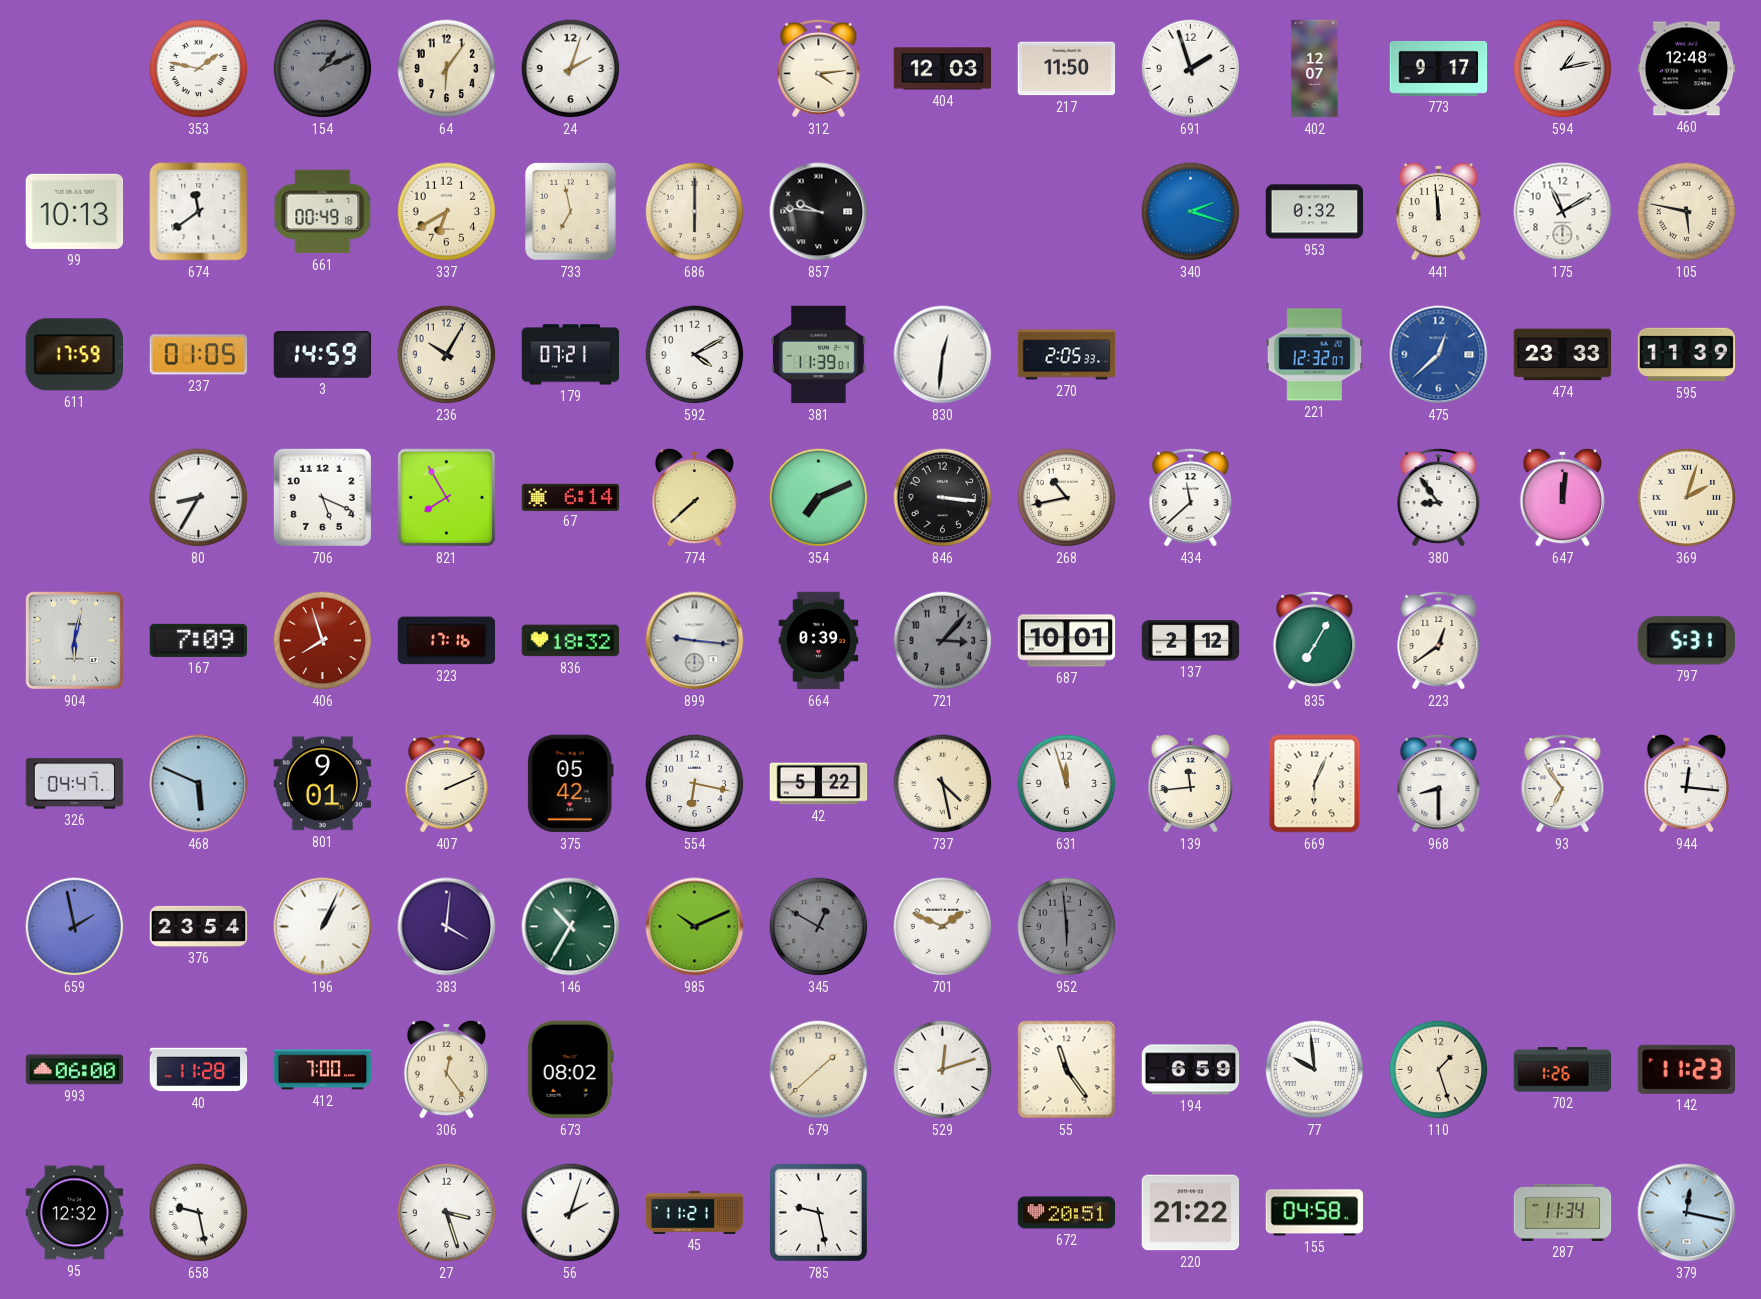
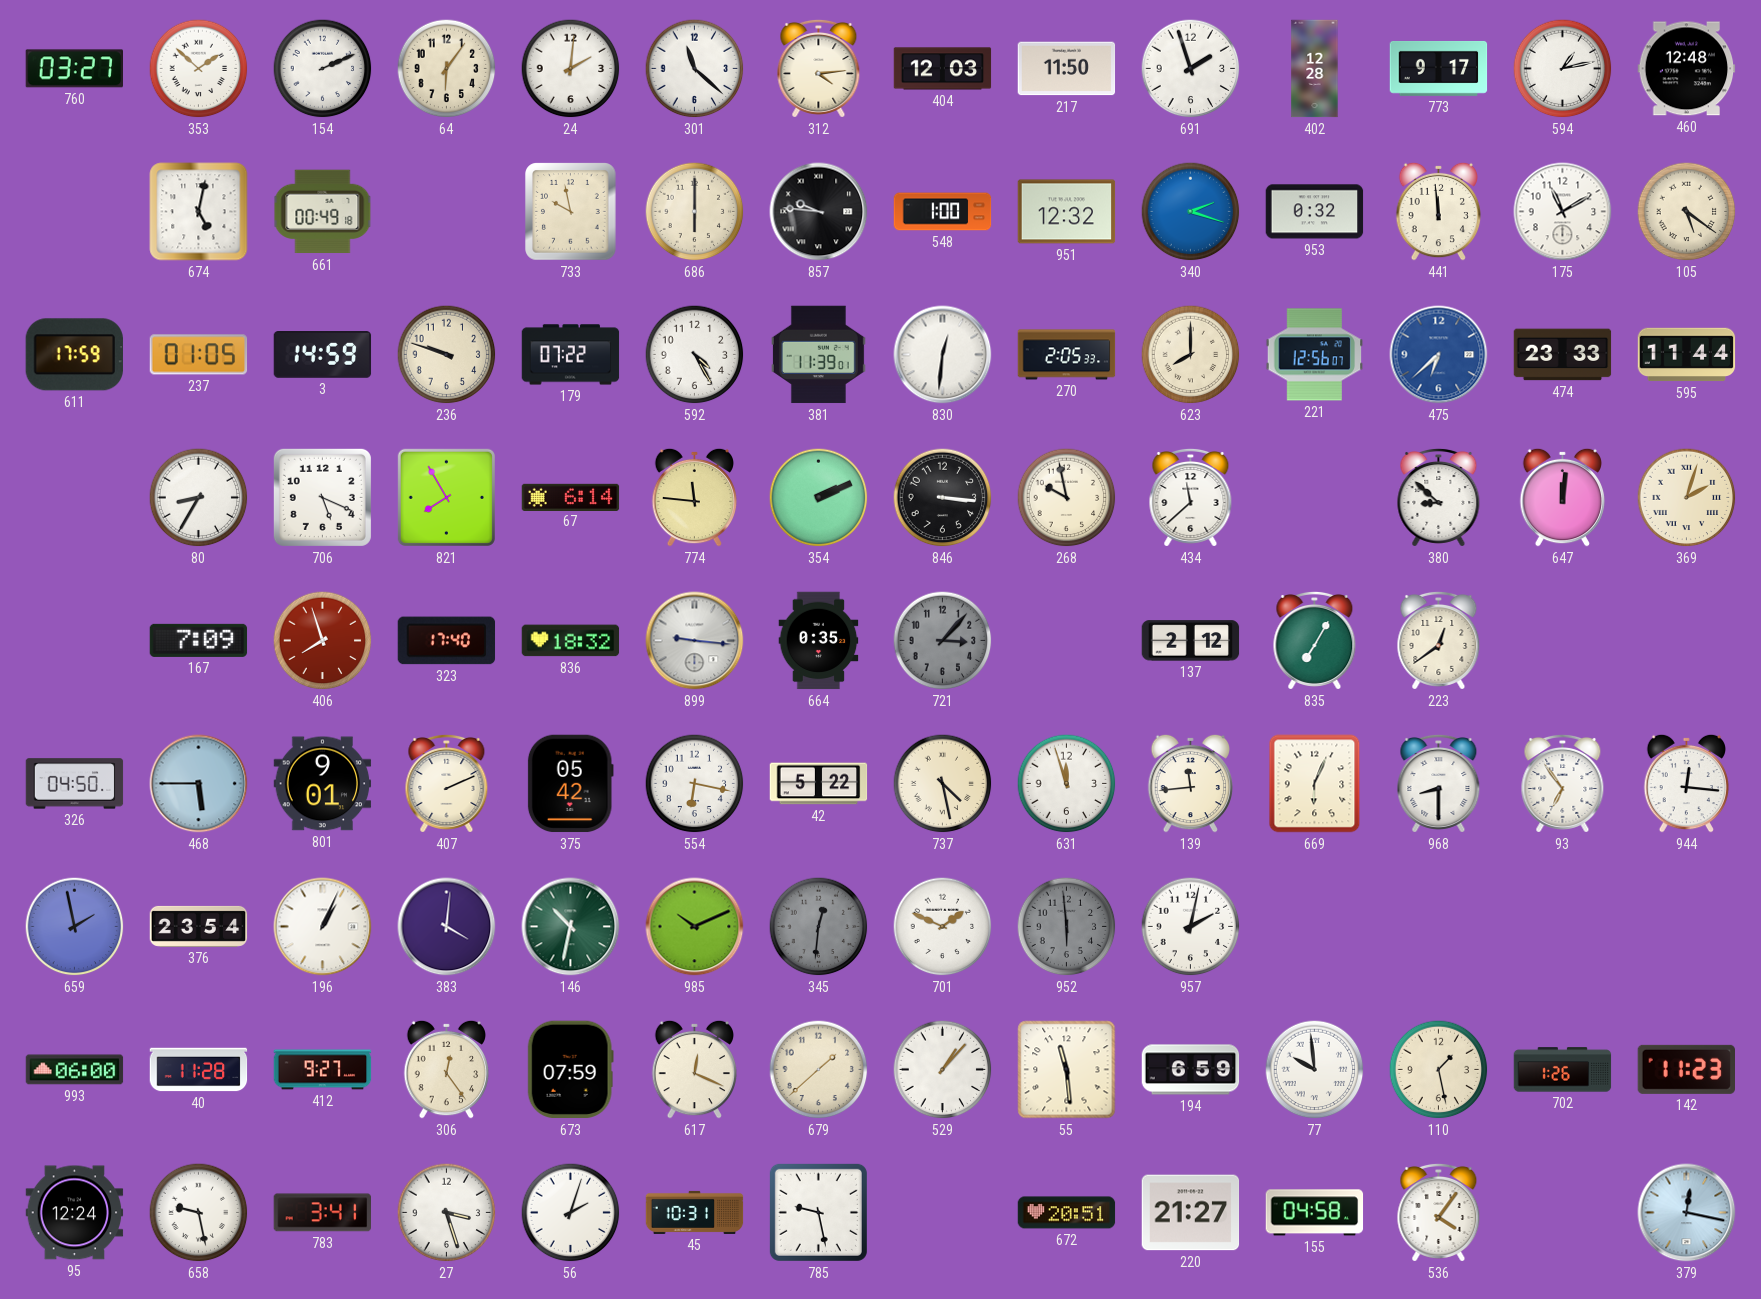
760: none -> 03:27
353: 1:47 -> 1:52
154: 1:11 -> 2:11
154 dial: grey -> white
24: 2:03 -> 2:01
301: none -> 11:22
402: 12:07 -> 12:28
99: 10:13 -> none
674: 11:39 -> 5:02
337: 6:40 -> none
733: 6:58 -> 9:58
548: none -> 1:00
951: none -> 12:32
105: 5:47 -> 5:21
236: 10:05 -> 9:48
179: 07:21 -> 07:22
592: 4:10 -> 4:25
623: none -> 8:00
221: 12:32 -> 12:56
475: 12:38 -> 6:38
595: 11:39 -> 11:44
774: 7:38 -> 11:46
354: 7:11 -> 2:11
268: 10:43 -> 9:58
380: 8:54 -> 8:52
904: 6:02 -> none
323: 17:16 -> 17:40
664: 0:39 -> 0:35
687: 10:01 -> none
797: 5:31 -> none
326: 04:47 -> 04:50
468: 5:49 -> 5:45
146: 10:35 -> 10:32
345: 12:50 -> 12:31
957: none -> 2:02
412: 7:00 -> 9:27
673: 08:02 -> 07:59
617: none -> 12:19
529: 12:12 -> 1:07
55: 11:24 -> 11:29
110: 1:27 -> 1:28
95: 12:32 -> 12:24
783: none -> 3:41
45: 11:21 -> 10:31
220: 21:22 -> 21:27
536: none -> 4:06
287: 11:34 -> none
